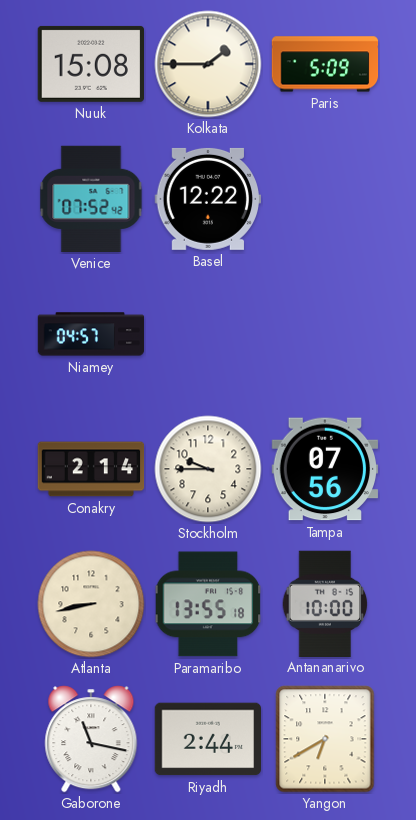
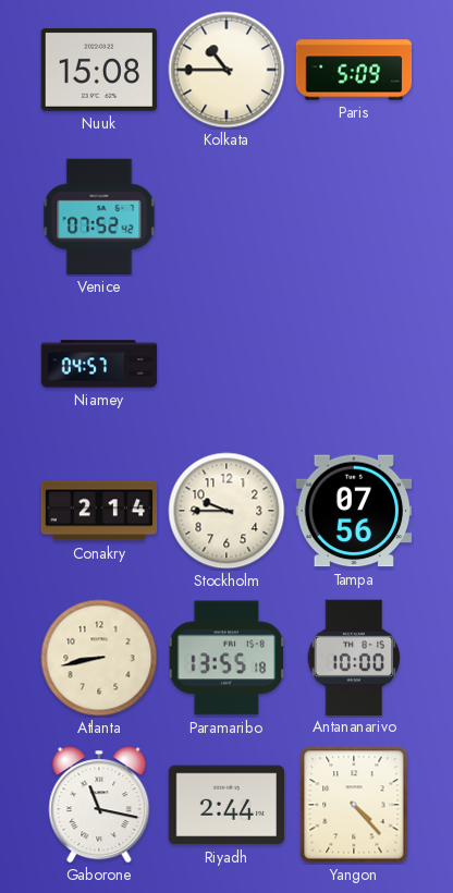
Kolkata: 1:45 -> 10:45
Basel: 12:22 -> none
Yangon: 6:40 -> 4:23
